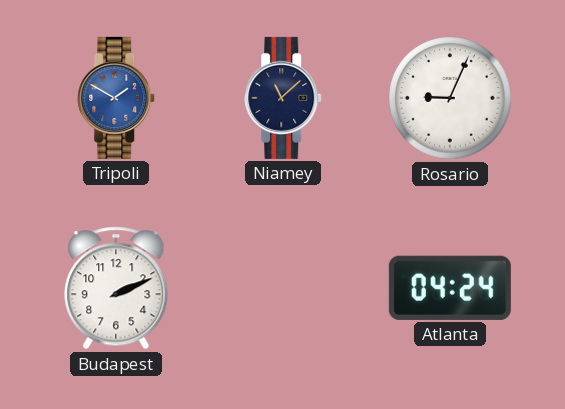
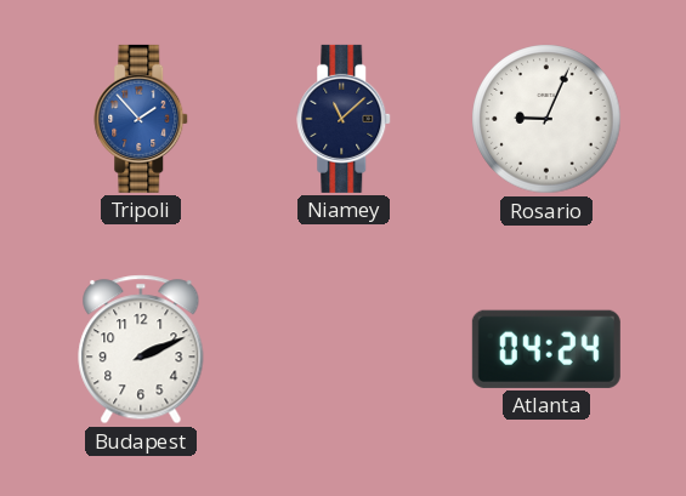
Tripoli: 1:50 -> 1:53
